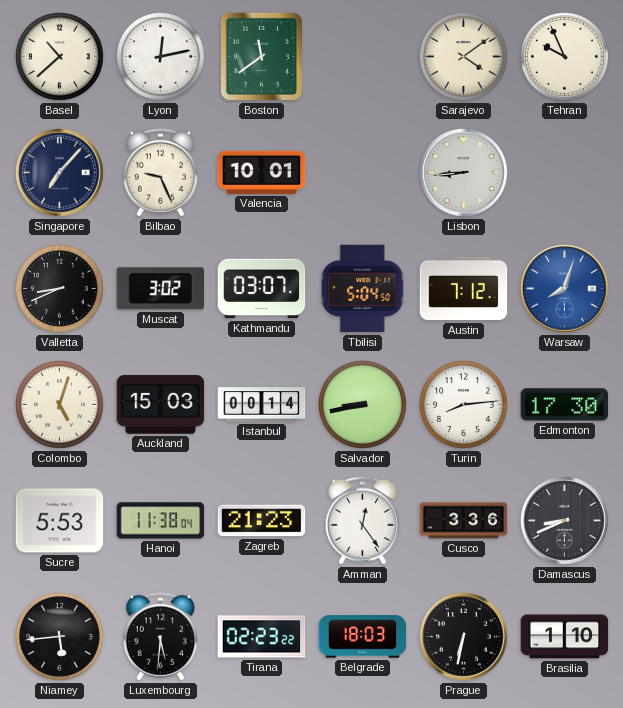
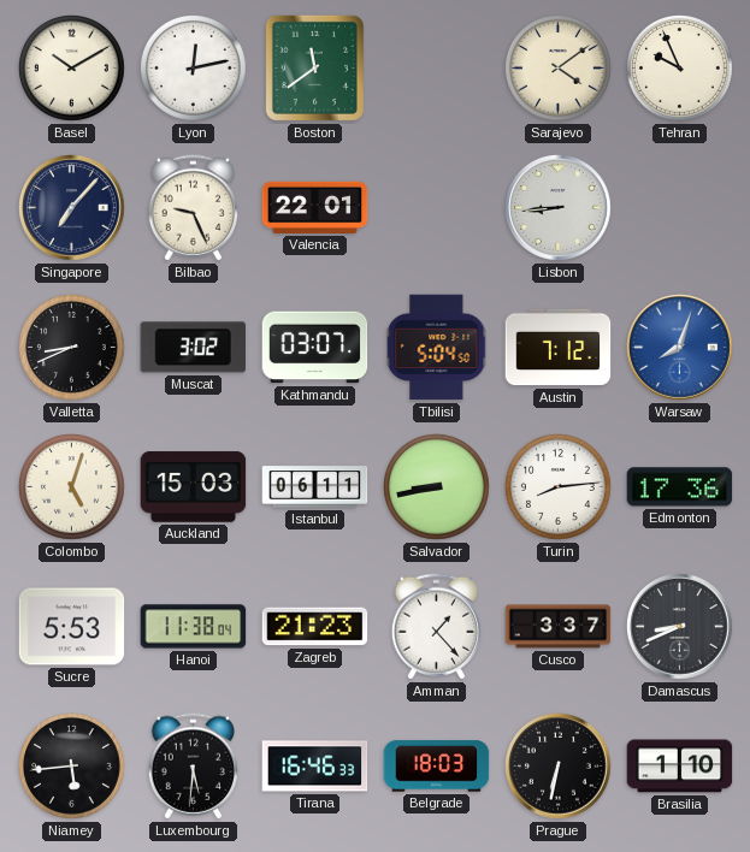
Basel: 10:38 -> 10:10
Valencia: 10:01 -> 22:01
Istanbul: 00:14 -> 06:11
Edmonton: 17:30 -> 17:36
Amman: 12:24 -> 1:23
Cusco: 3:36 -> 3:37
Tirana: 02:23 -> 16:46
